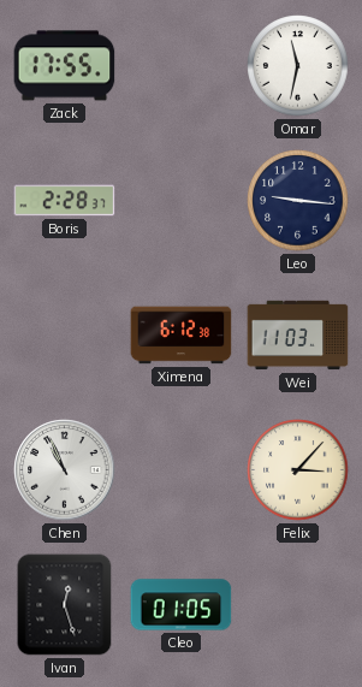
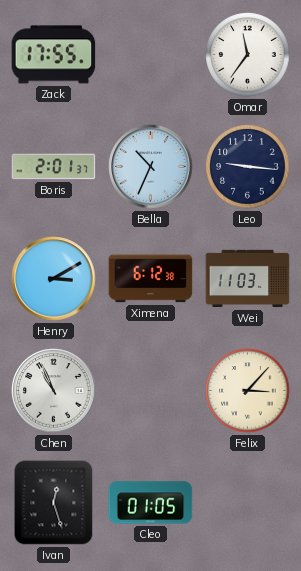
Omar: 11:32 -> 11:36
Boris: 2:28 -> 2:01
Bella: none -> 10:34
Henry: none -> 3:10
